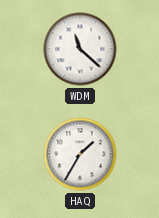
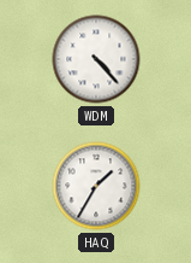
WDM: 11:22 -> 4:23
